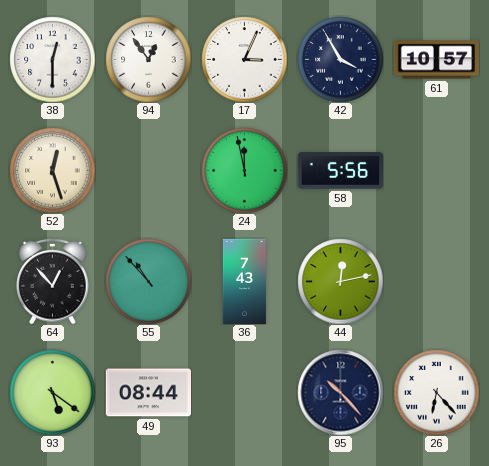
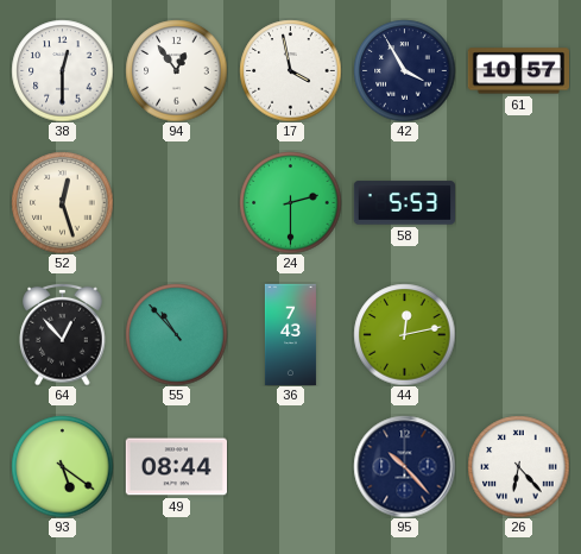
17: 3:04 -> 3:58
24: 11:58 -> 2:30
58: 5:56 -> 5:53
